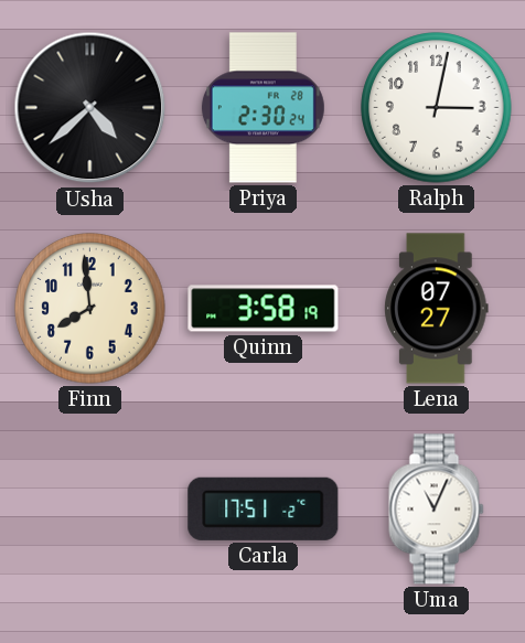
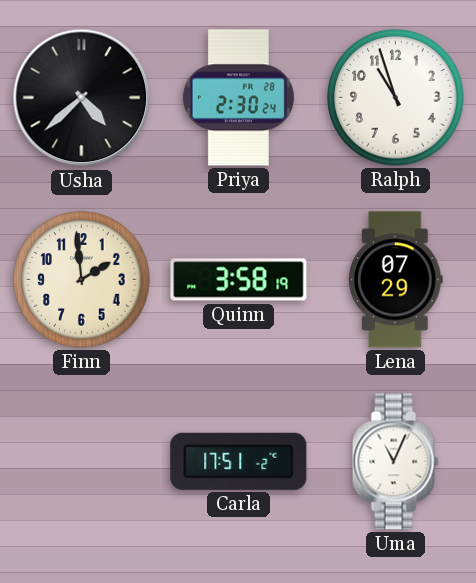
Ralph: 3:02 -> 10:57
Finn: 7:59 -> 1:59
Lena: 07:27 -> 07:29
